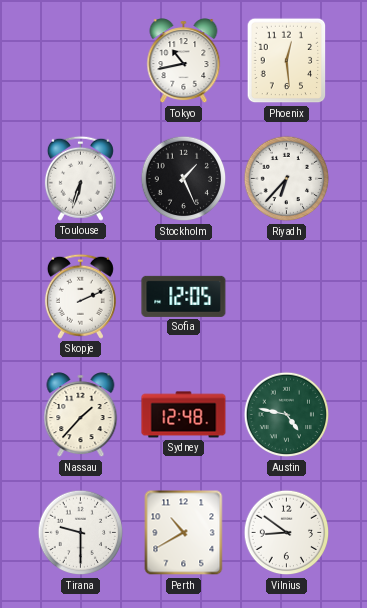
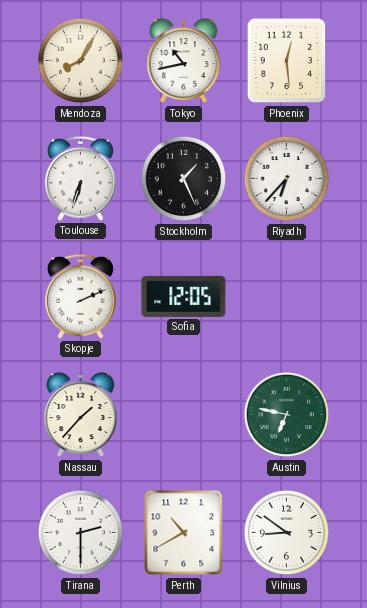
Mendoza: none -> 8:05
Sydney: 12:48 -> none
Austin: 4:47 -> 6:47
Tirana: 9:30 -> 2:30
